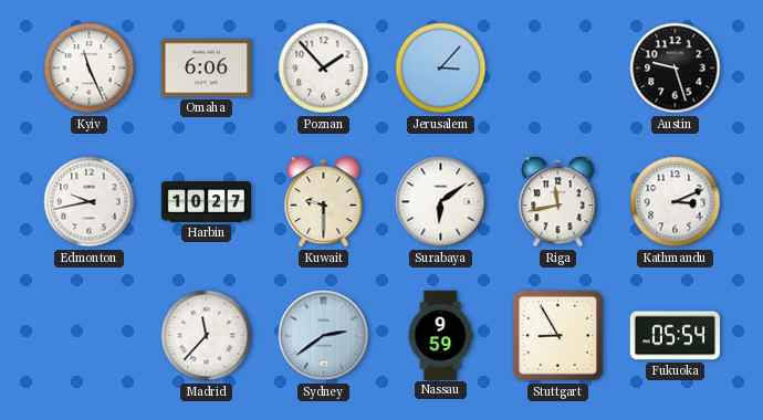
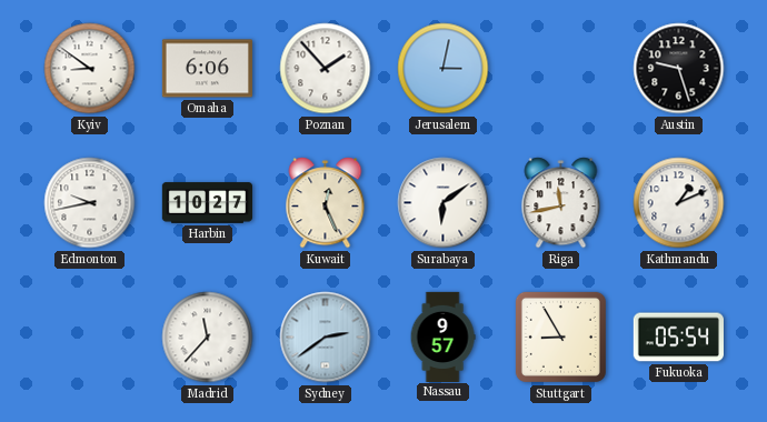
Kyiv: 11:26 -> 8:51
Jerusalem: 3:07 -> 3:02
Kuwait: 9:30 -> 12:26
Kathmandu: 3:11 -> 1:11
Nassau: 9:59 -> 9:57
